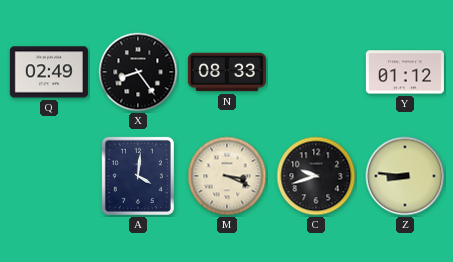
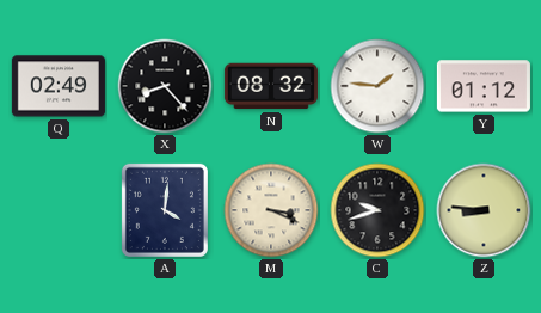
X: 8:24 -> 8:23
N: 08:33 -> 08:32
W: none -> 1:46
